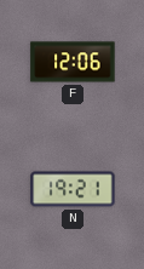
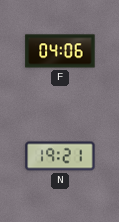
F: 12:06 -> 04:06
